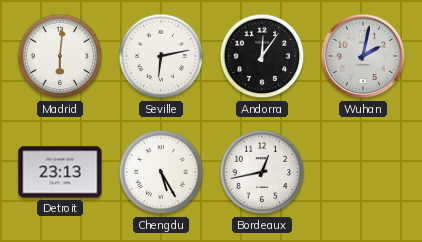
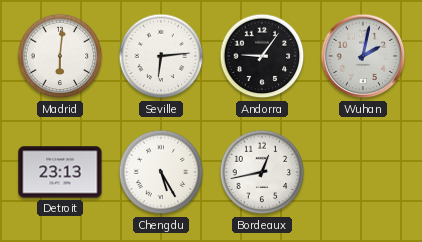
Seville: 6:13 -> 6:14
Andorra: 12:06 -> 9:06
